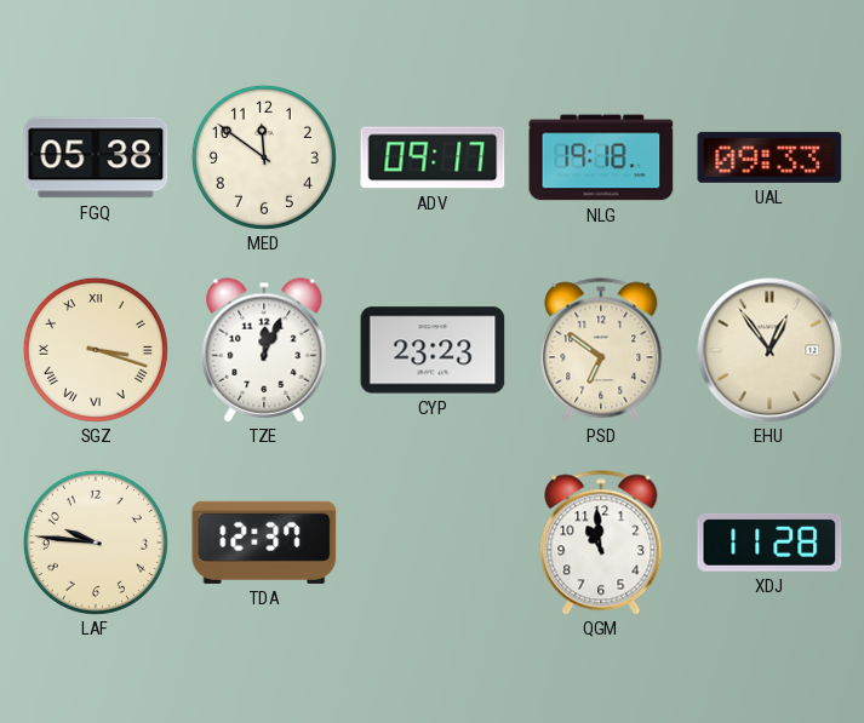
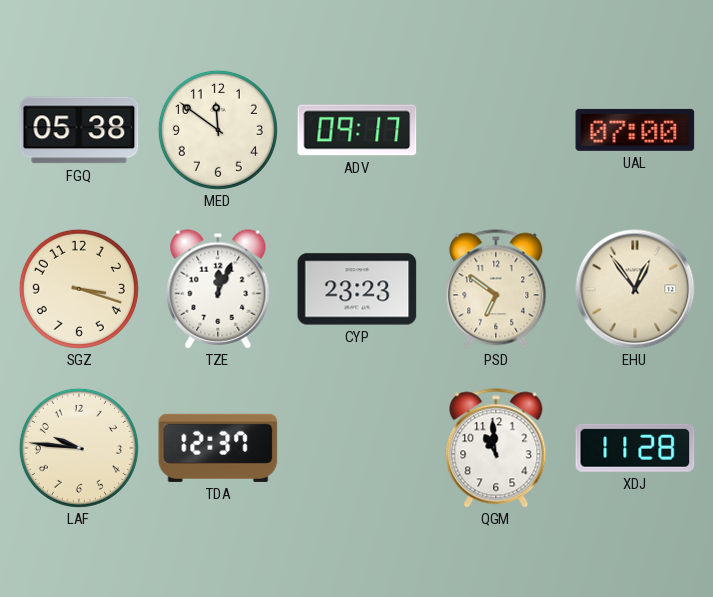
NLG: 19:18 -> none
UAL: 09:33 -> 07:00
SGZ numerals: Roman -> Arabic
